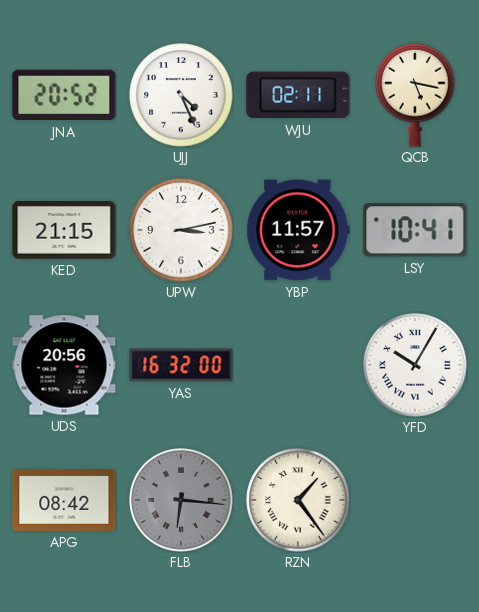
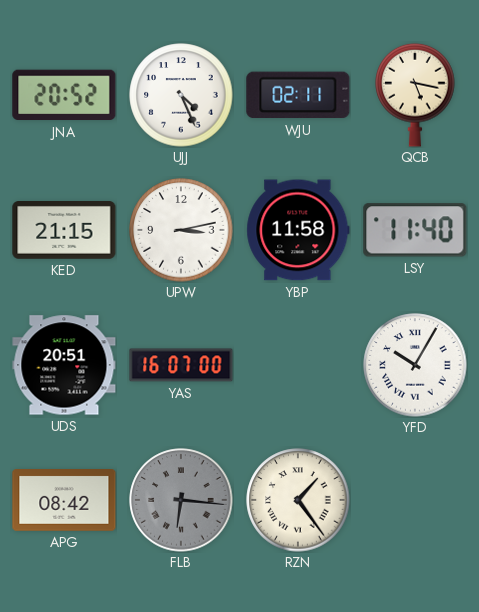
YBP: 11:57 -> 11:58
LSY: 10:41 -> 11:40
UDS: 20:56 -> 20:51
YAS: 16:32 -> 16:07
